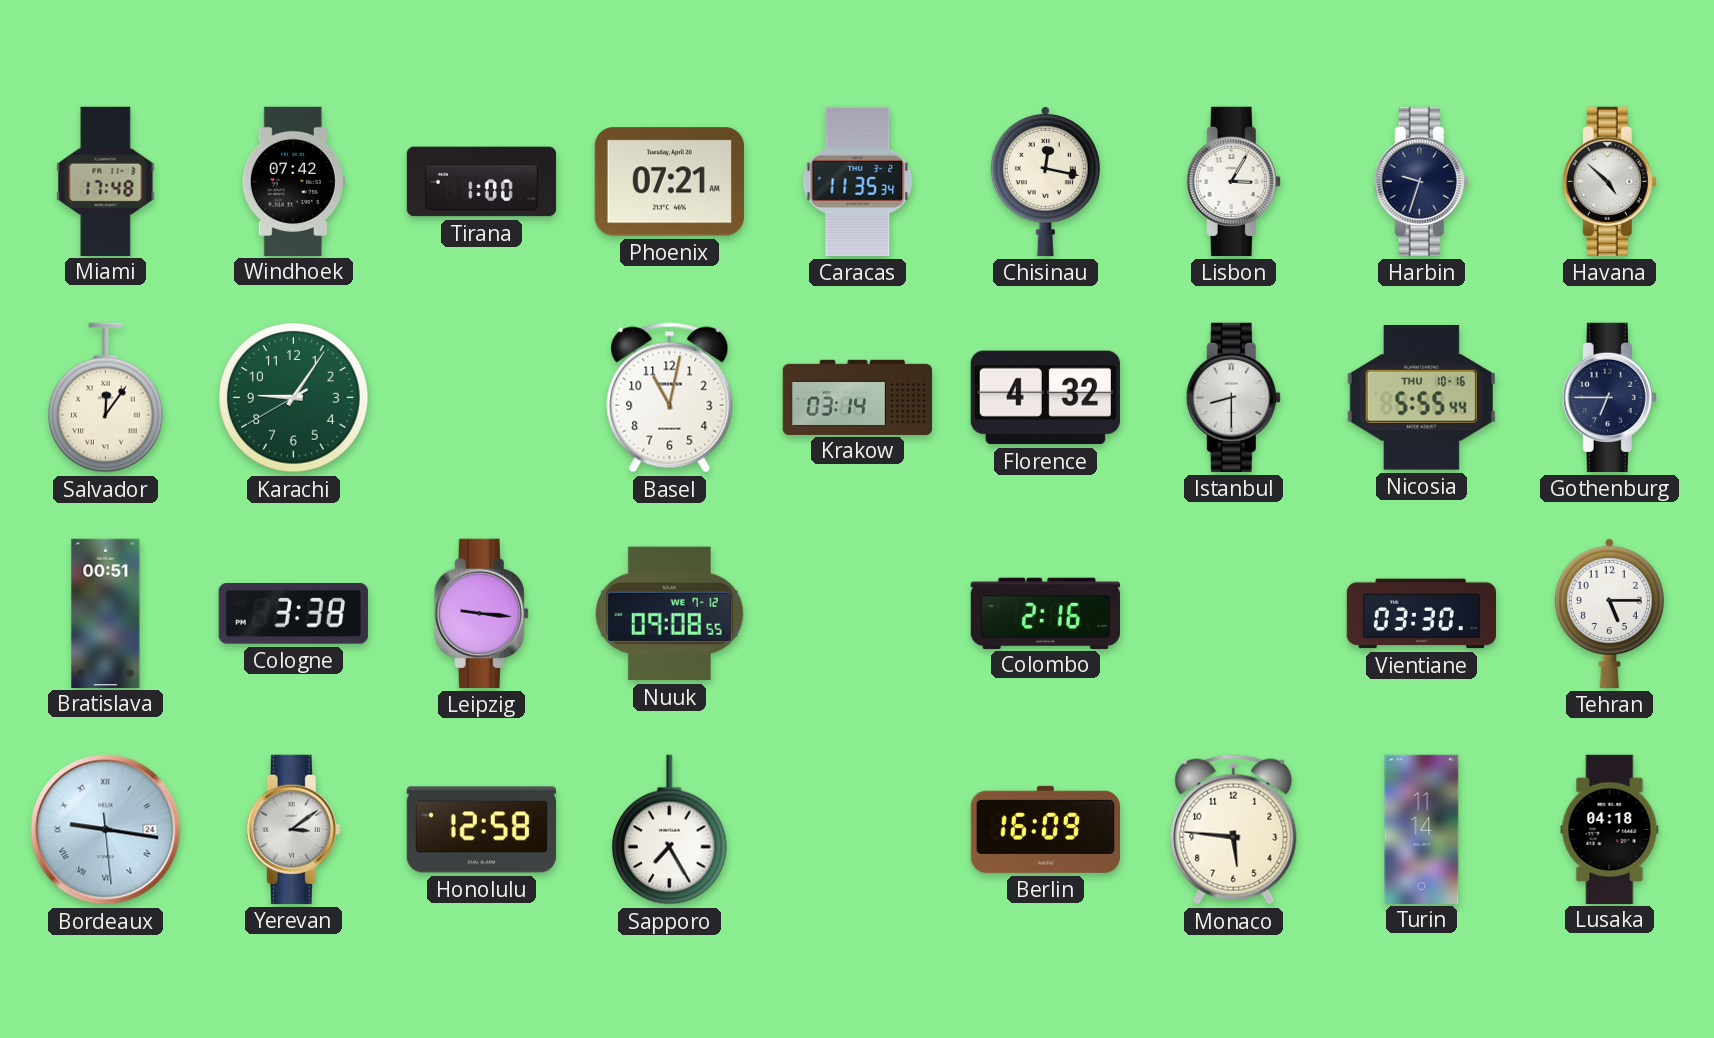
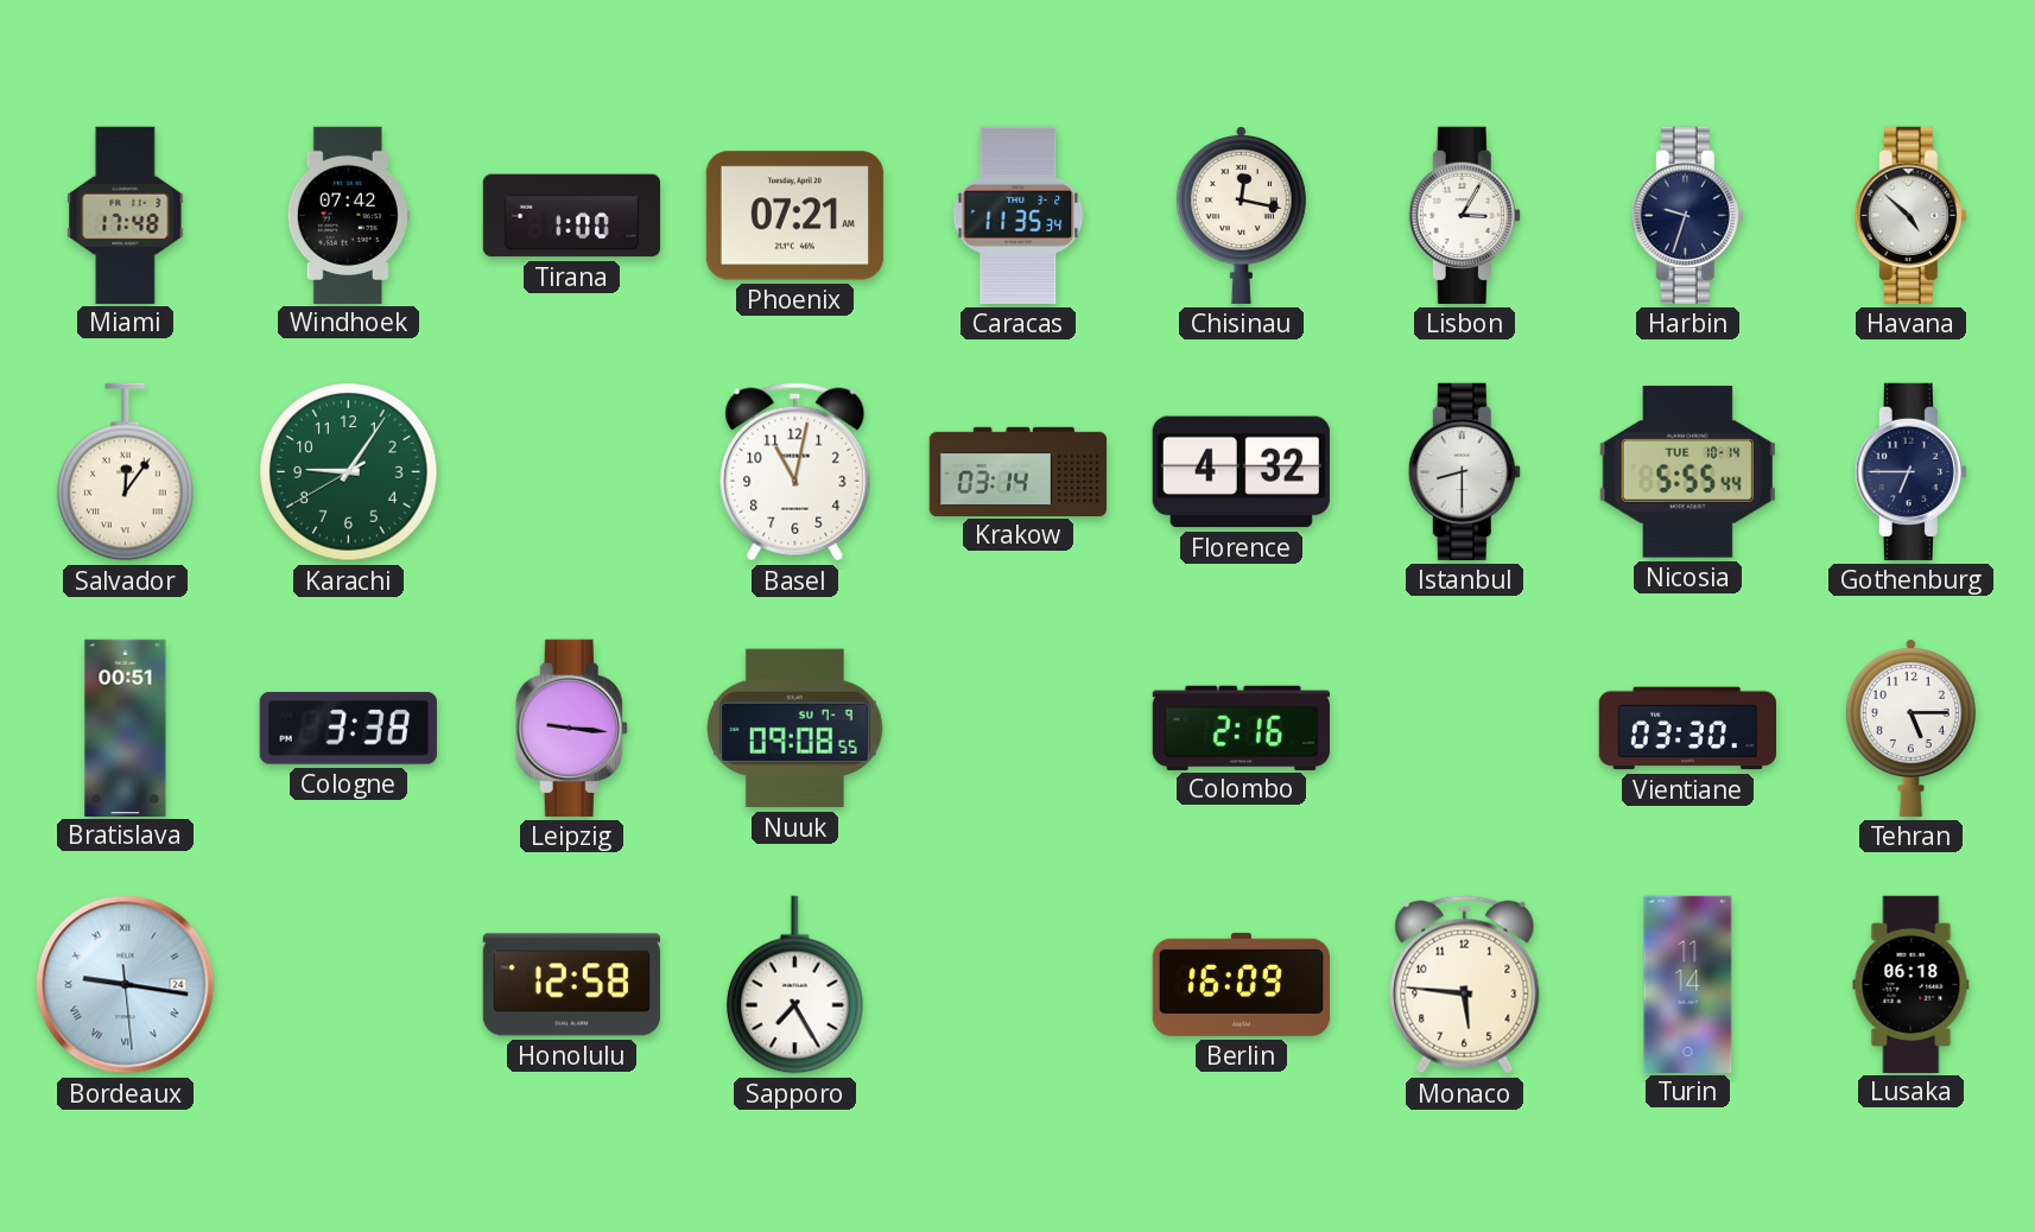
Nicosia date: THU 10-16 -> TUE 10-14
Nuuk date: WE 7-12 -> SU 7-9
Yerevan: 3:09 -> none
Lusaka: 04:18 -> 06:18
